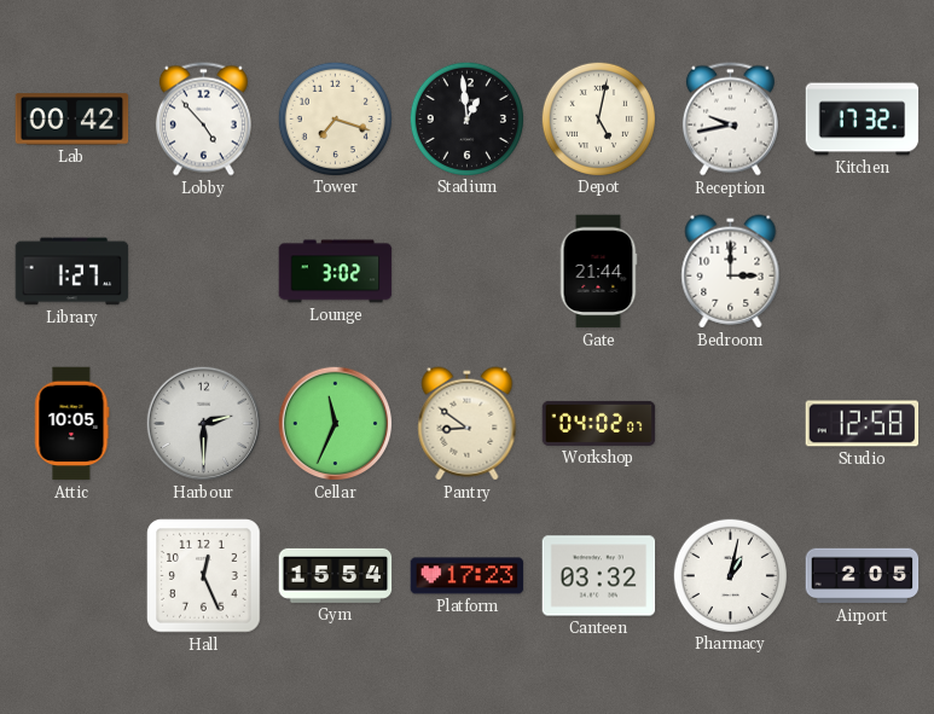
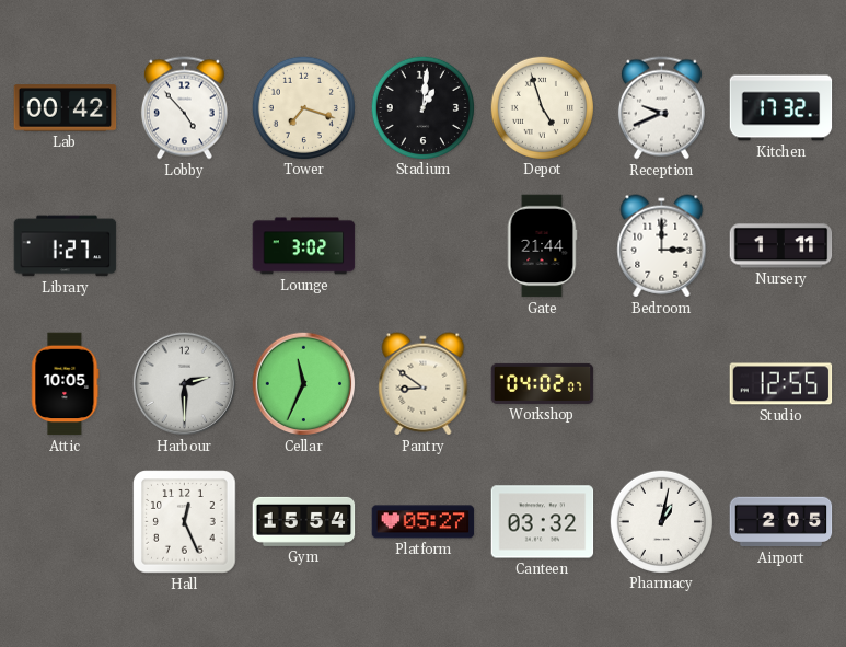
Stadium: 12:59 -> 1:01
Depot: 5:02 -> 4:57
Reception: 9:43 -> 9:41
Nursery: none -> 1:11
Studio: 12:58 -> 12:55
Platform: 17:23 -> 05:27
